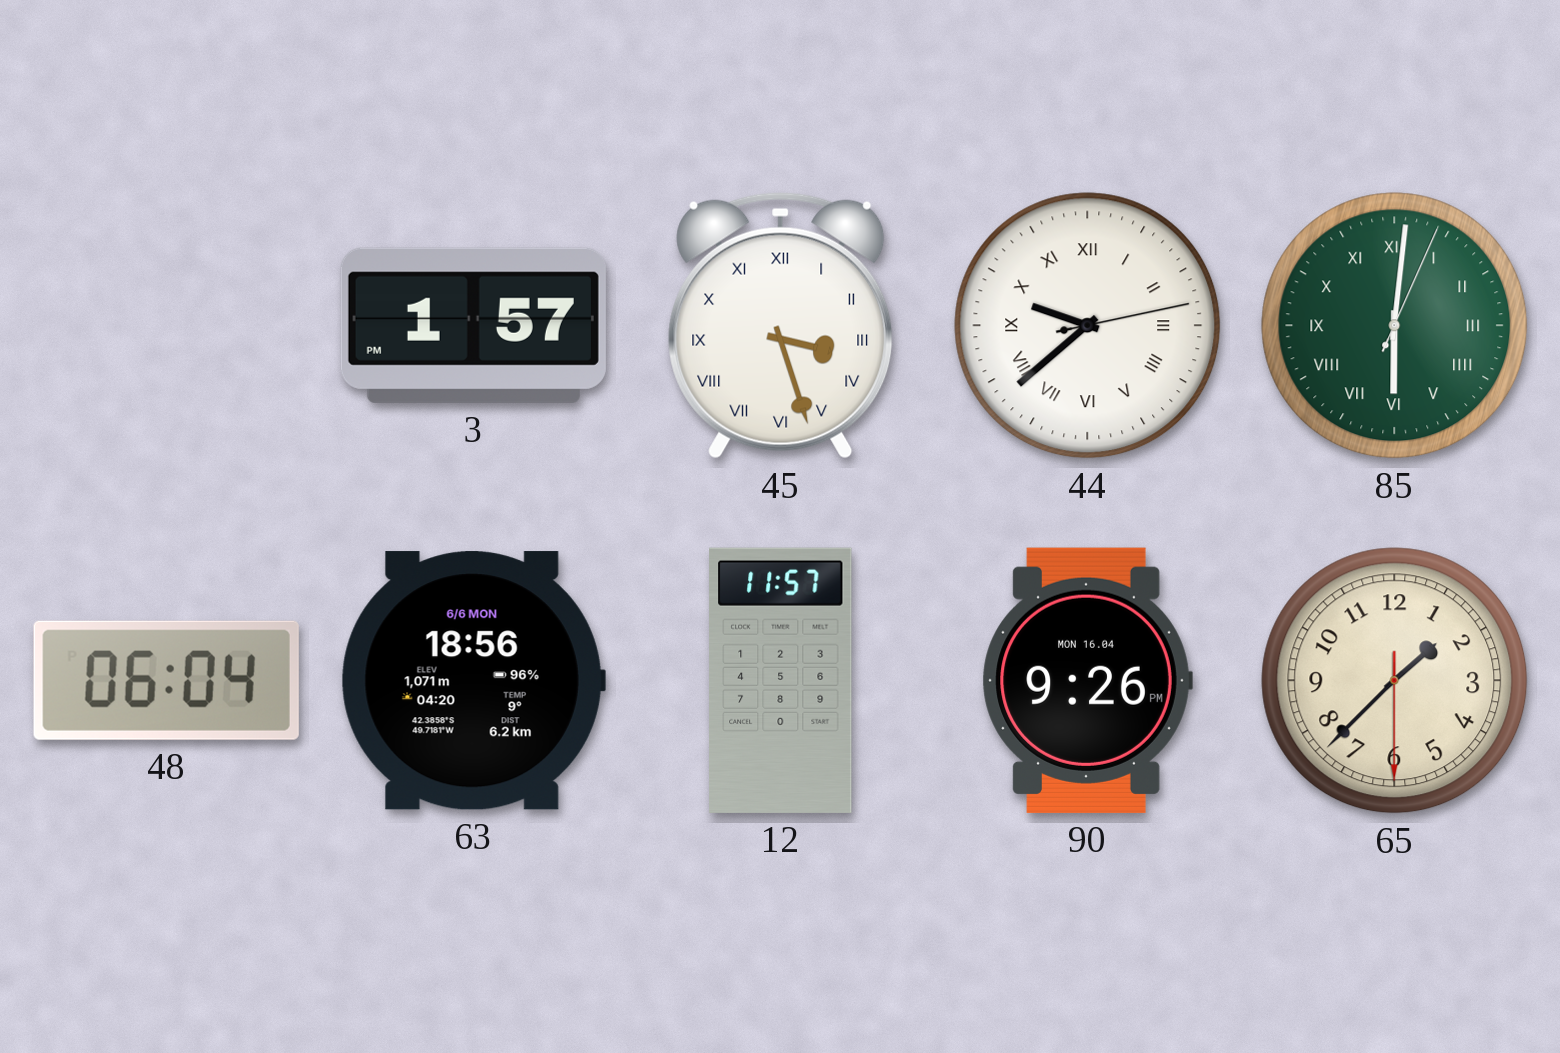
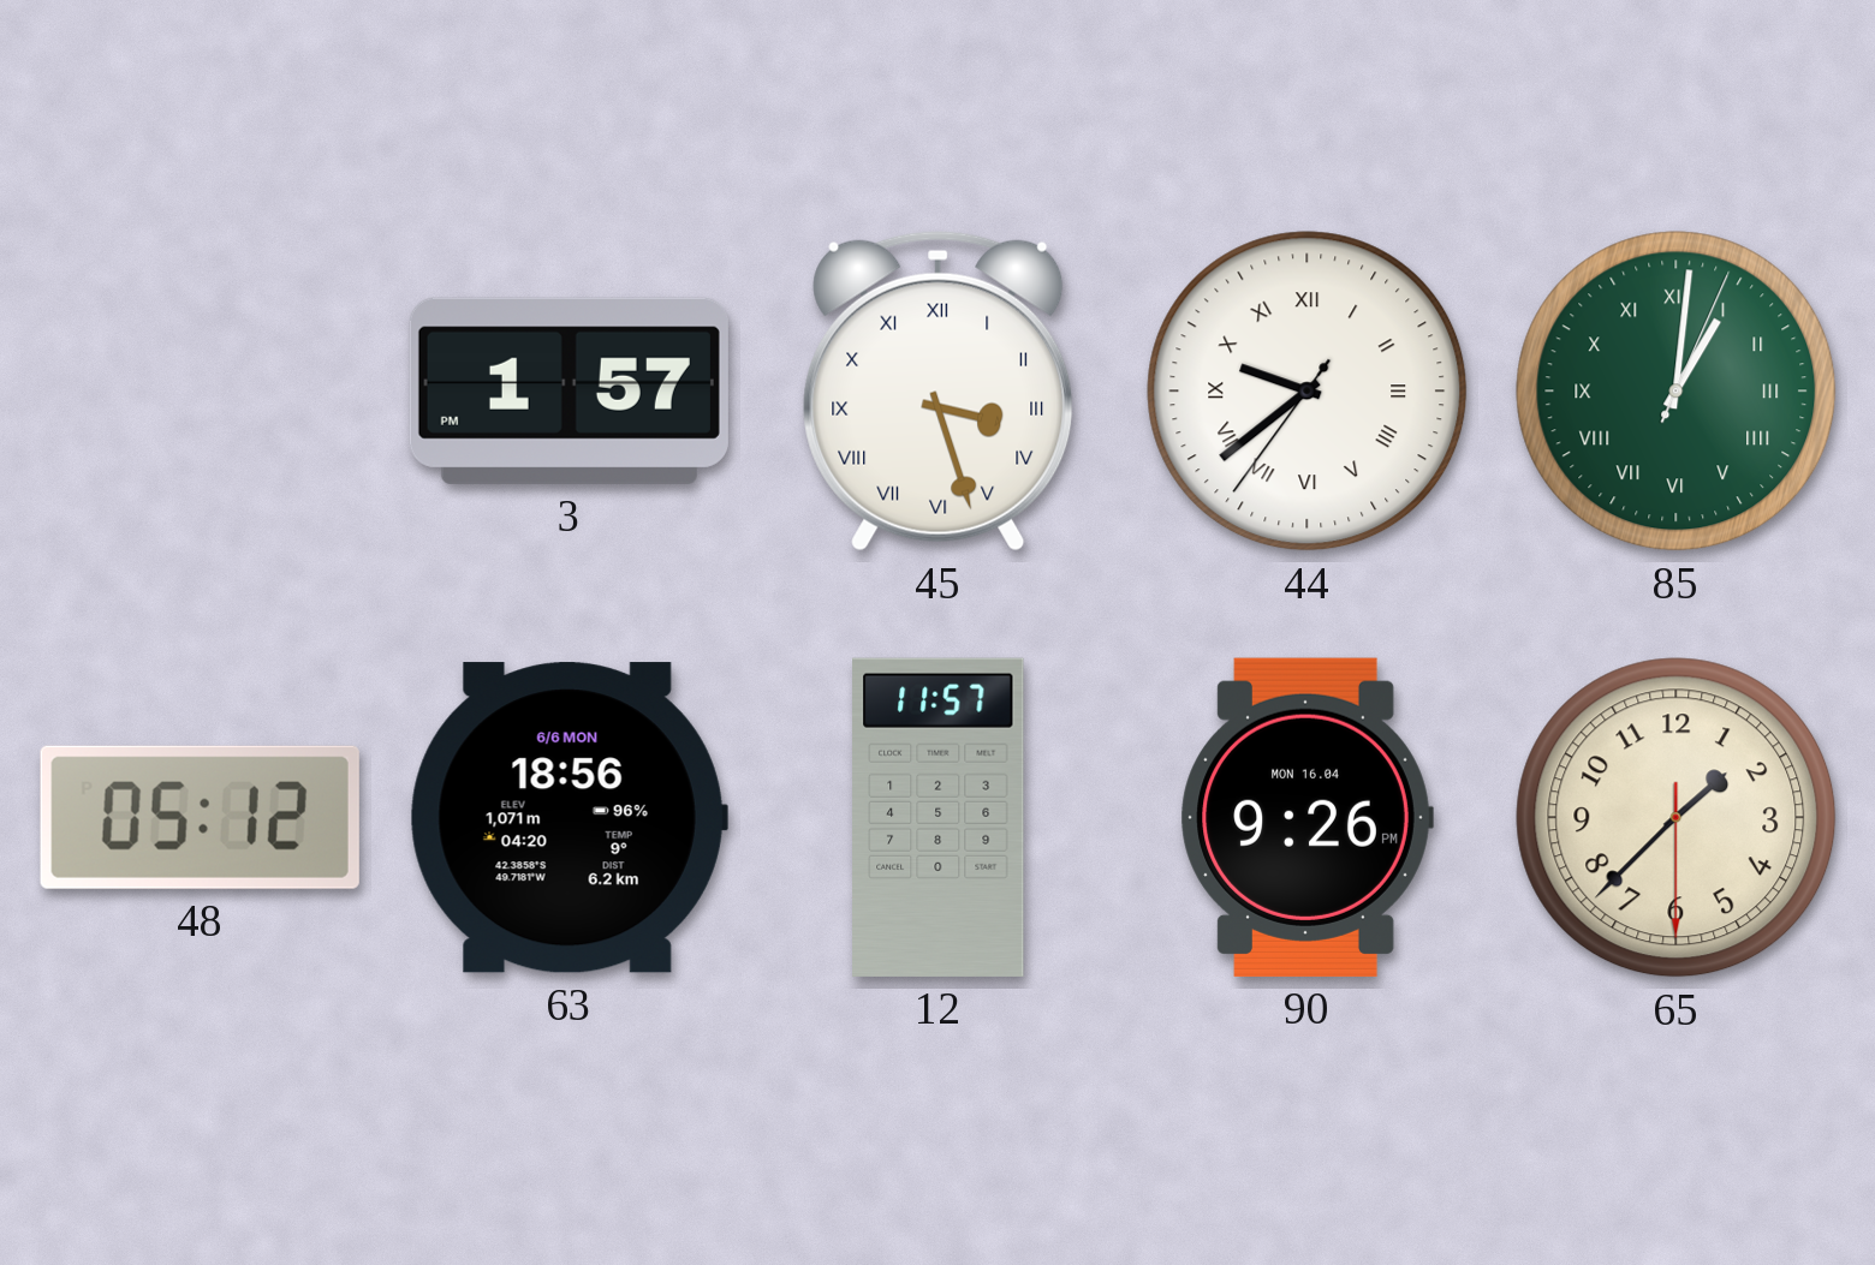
44: 9:38:13 -> 9:38:36
85: 6:01 -> 1:01
48: 06:04 -> 05:12
